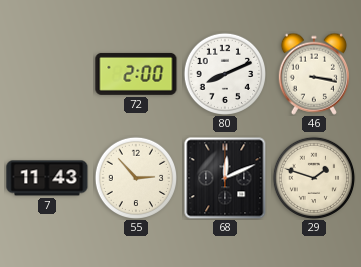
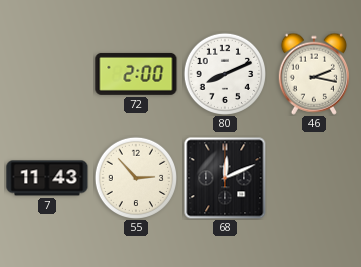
46: 3:17 -> 2:17
29: 1:48 -> none
